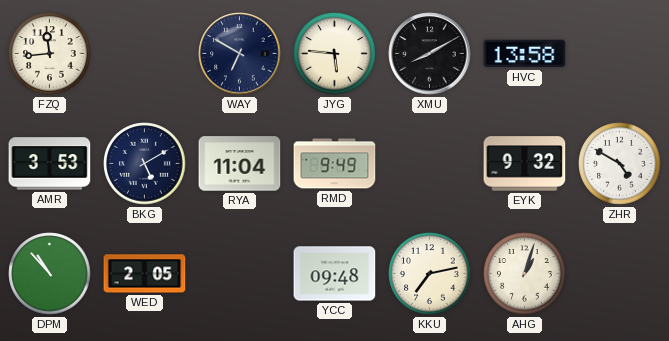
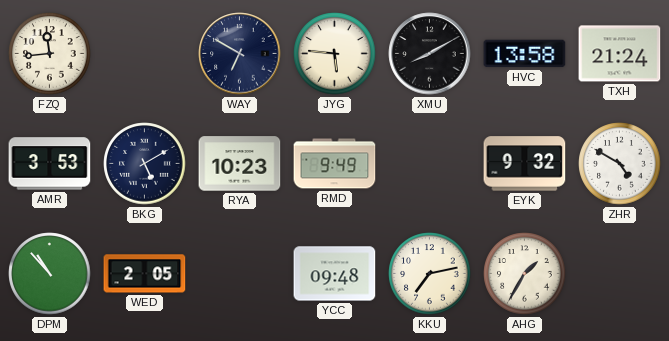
TXH: none -> 21:24
RYA: 11:04 -> 10:23
AHG: 1:03 -> 1:35
